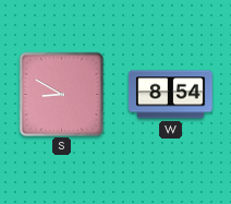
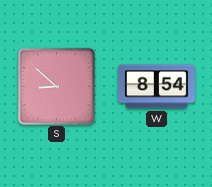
S: 8:50 -> 8:52
